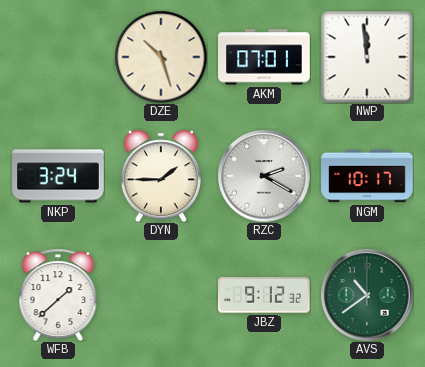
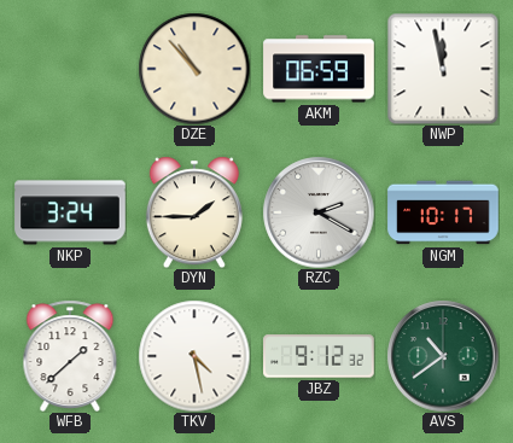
DZE: 10:27 -> 10:53
AKM: 07:01 -> 06:59
NWP: 11:59 -> 11:58
TKV: none -> 4:28
